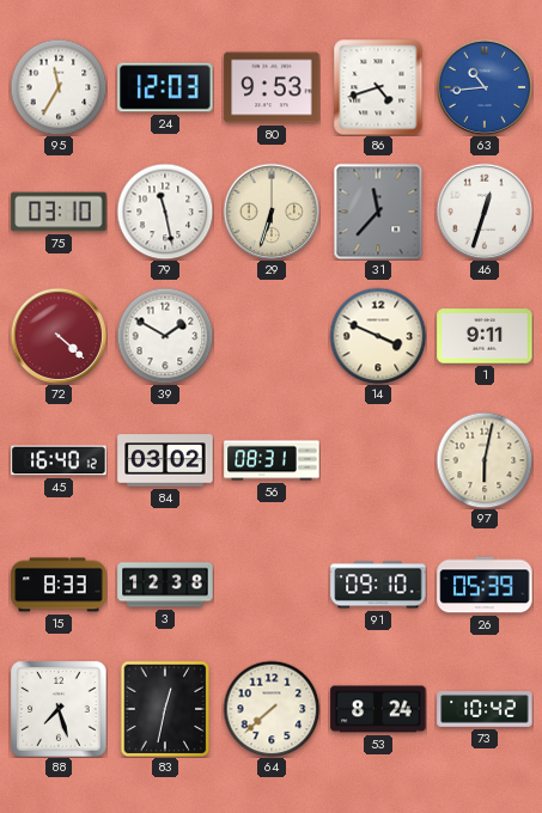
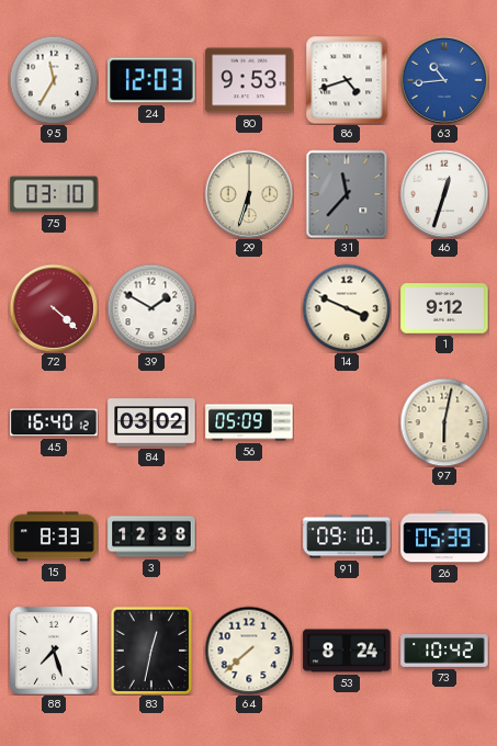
79: 11:28 -> none
1: 9:11 -> 9:12
56: 08:31 -> 05:09
